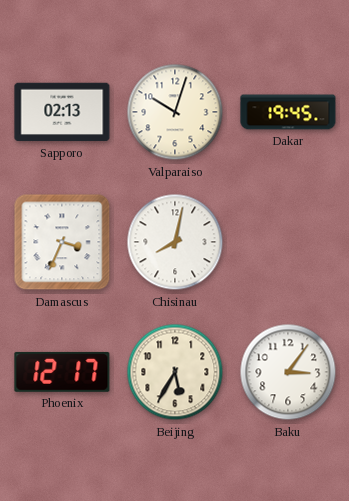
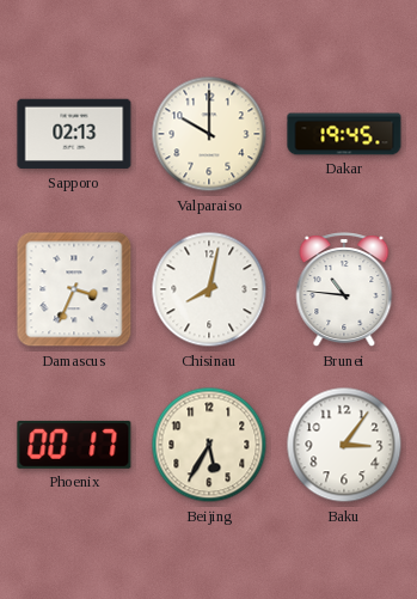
Valparaiso: 10:03 -> 10:00
Brunei: none -> 10:46
Phoenix: 12:17 -> 00:17
